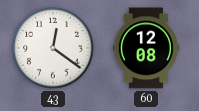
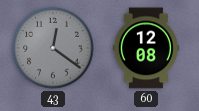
43 dial: white -> grey
